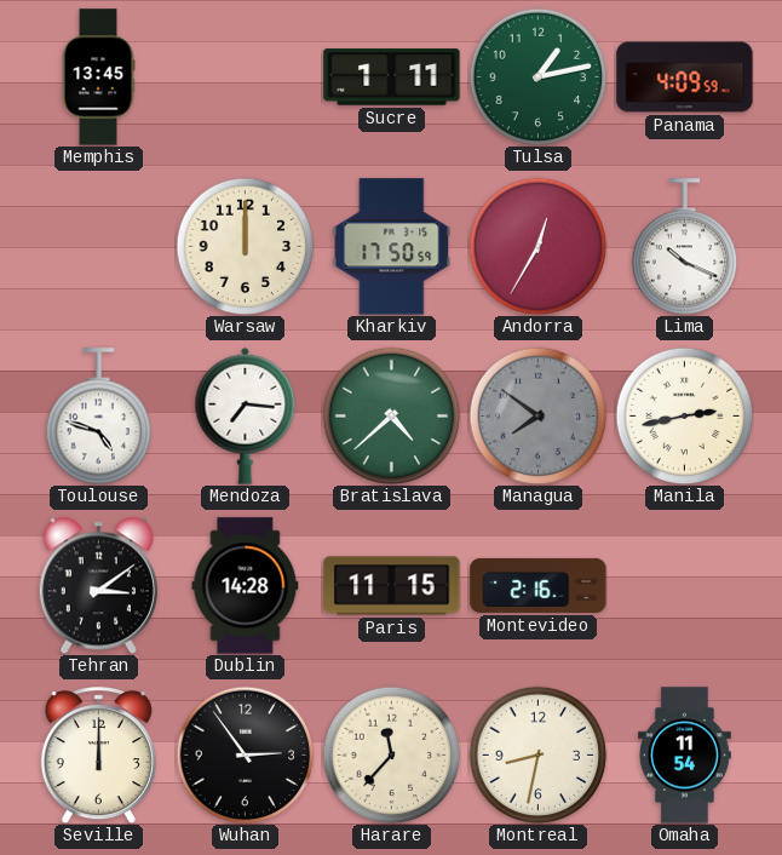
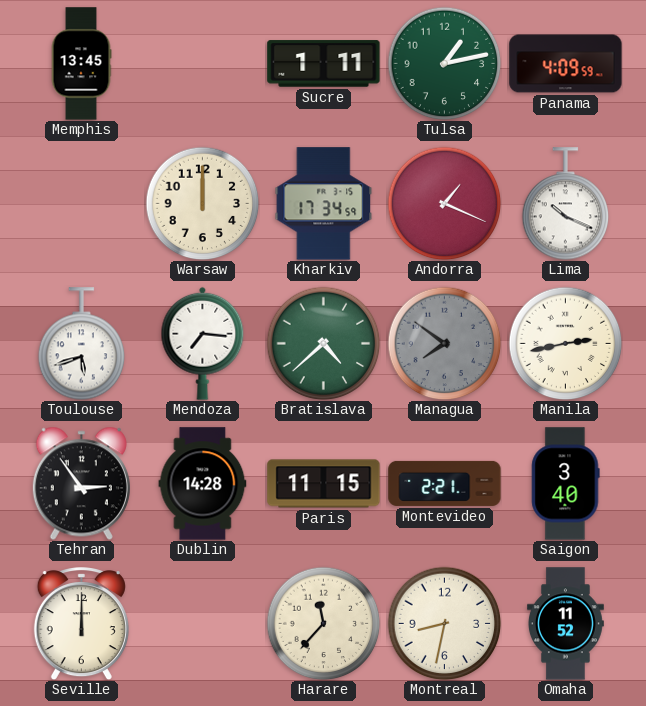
Kharkiv: 17:50 -> 17:34
Andorra: 12:35 -> 1:19
Toulouse: 4:48 -> 5:42
Tehran: 3:09 -> 2:54
Montevideo: 2:16 -> 2:21
Saigon: none -> 3:40
Wuhan: 2:54 -> none
Omaha: 11:54 -> 11:52
